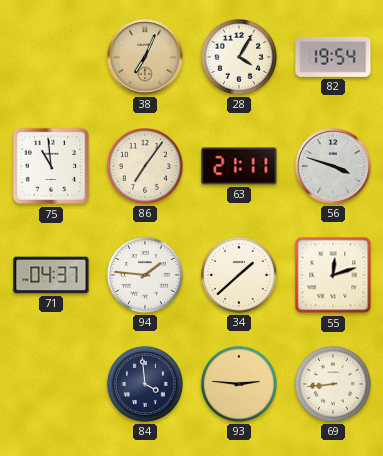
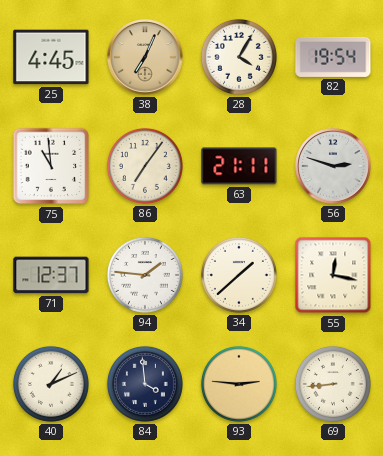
25: none -> 4:45
56: 3:48 -> 2:48
71: 04:37 -> 12:37
55: 12:12 -> 12:17
40: none -> 1:11
